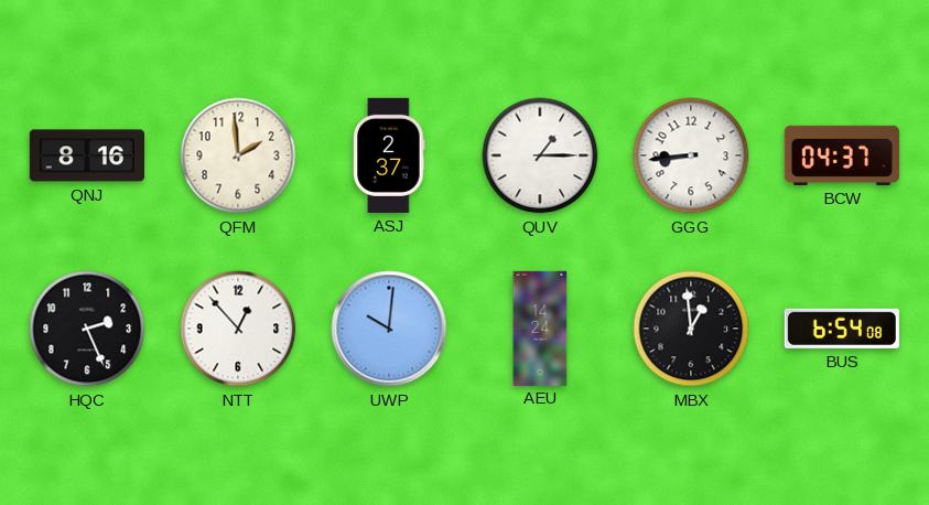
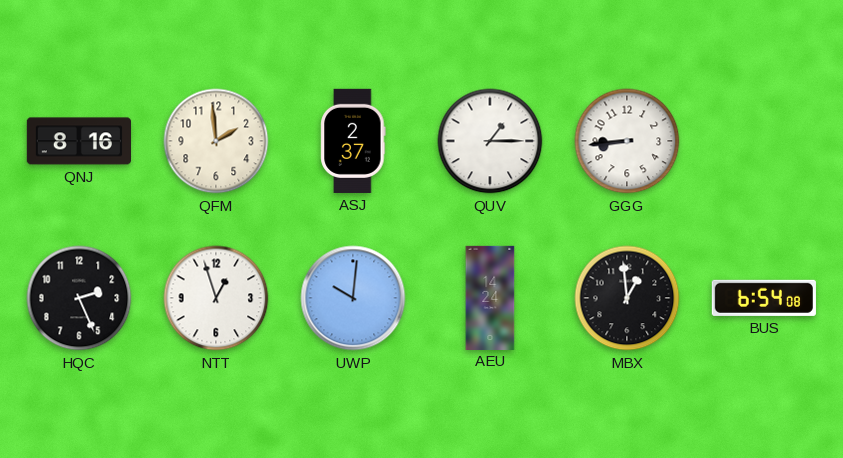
BCW: 04:37 -> none
NTT: 12:53 -> 12:57
